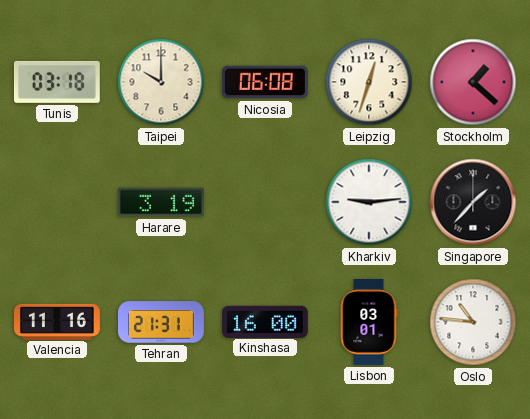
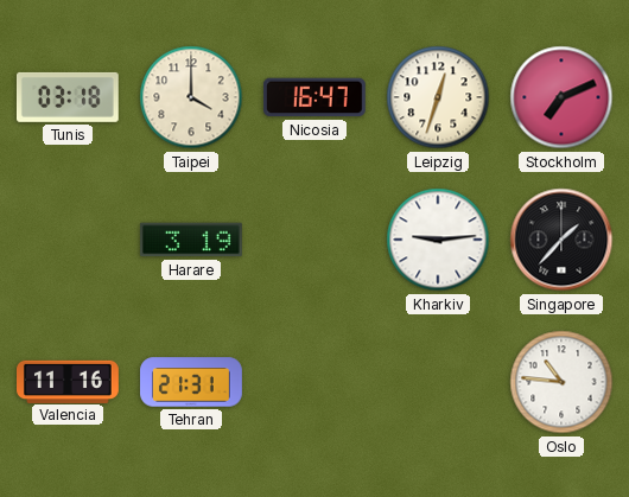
Taipei: 10:00 -> 4:00
Nicosia: 06:08 -> 16:47
Stockholm: 1:22 -> 7:11
Kinshasa: 16:00 -> none
Lisbon: 03:01 -> none
